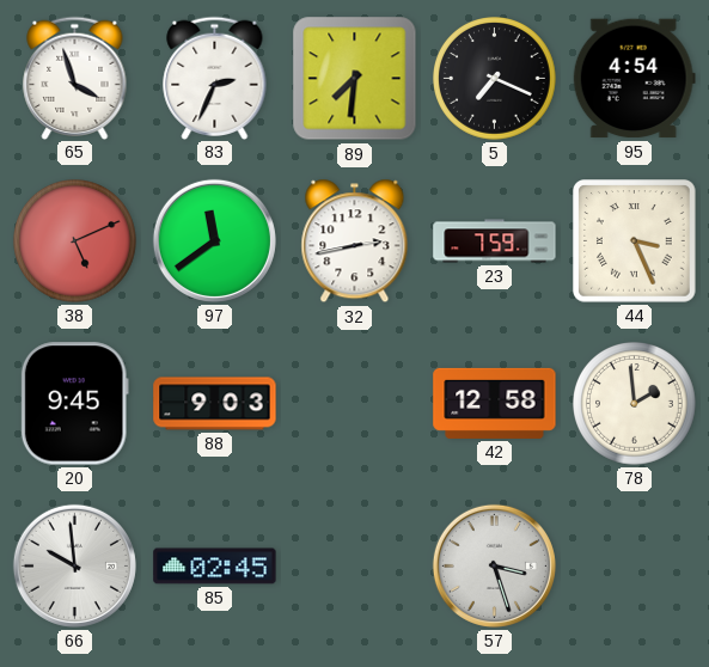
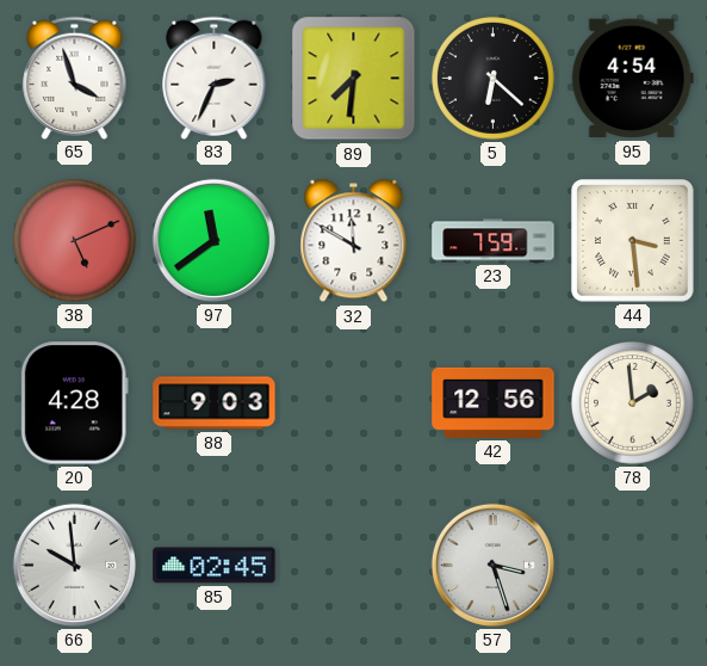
5: 7:19 -> 6:22
32: 2:43 -> 11:50
44: 3:26 -> 3:29
20: 9:45 -> 4:28
42: 12:58 -> 12:56
